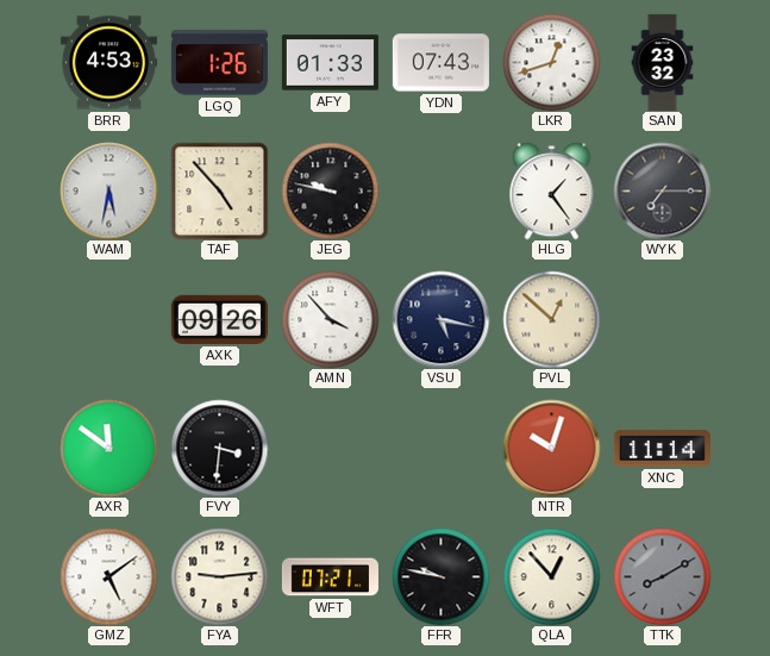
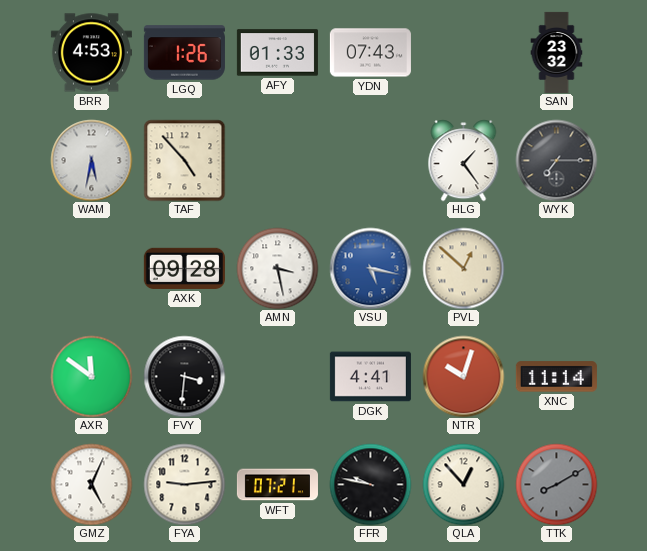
LKR: 12:42 -> none
JEG: 9:47 -> none
AXK: 09:26 -> 09:28
AMN: 3:53 -> 3:28
VSU dial: navy -> blue
DGK: none -> 4:41
GMZ: 5:09 -> 5:04
